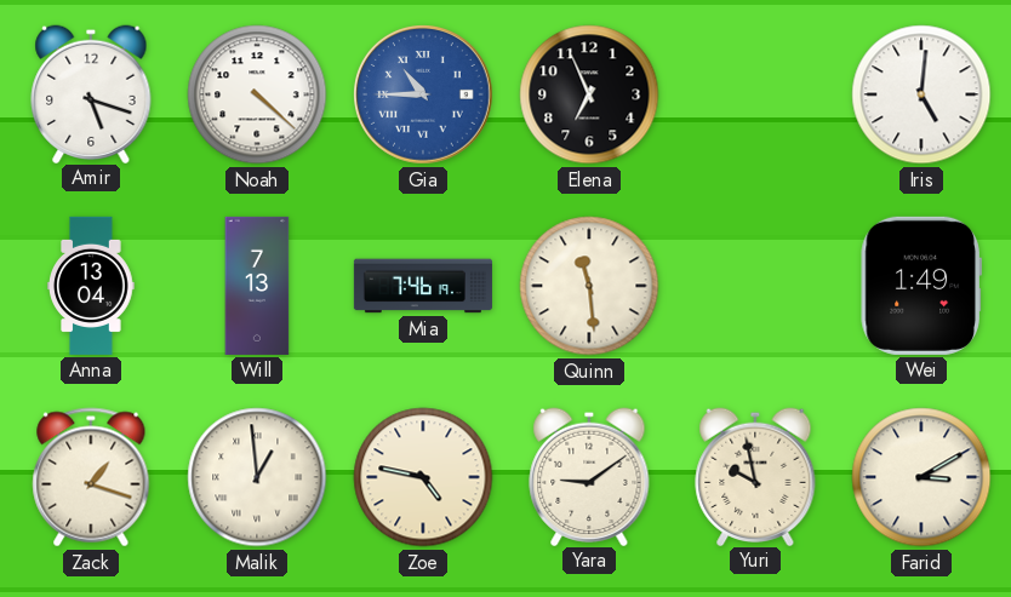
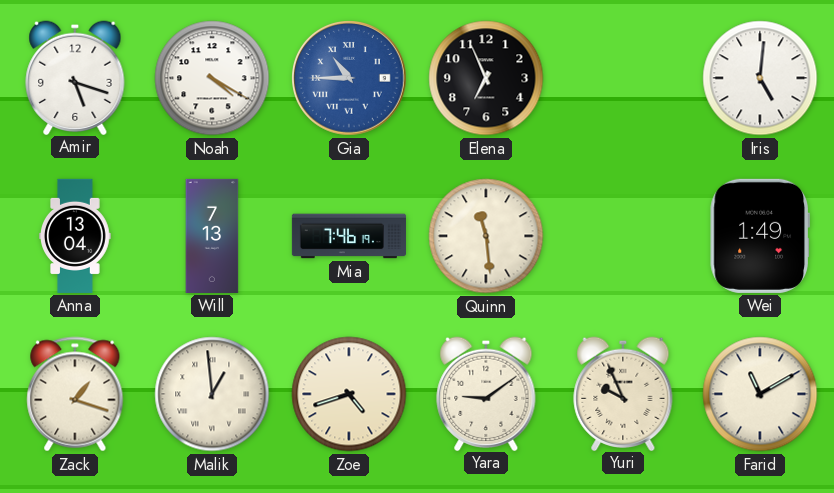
Noah: 4:22 -> 4:20
Zoe: 4:47 -> 4:42
Yuri: 9:58 -> 9:56
Farid: 3:10 -> 11:10
